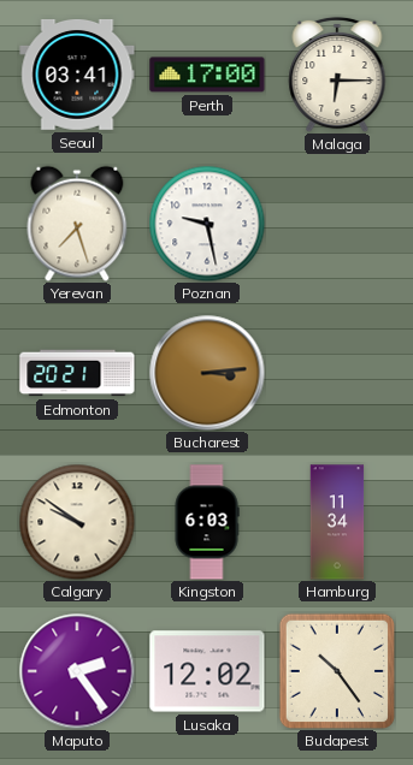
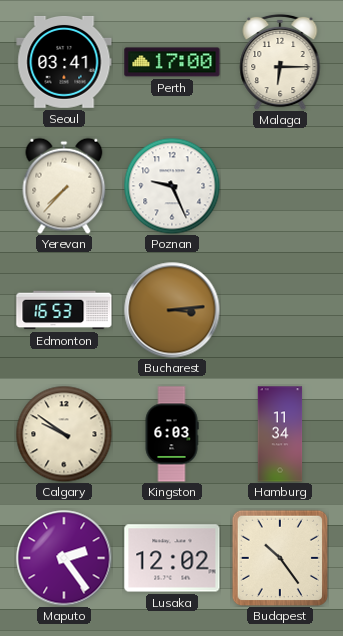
Yerevan: 7:27 -> 7:37
Poznan: 9:28 -> 9:26
Edmonton: 20:21 -> 16:53
